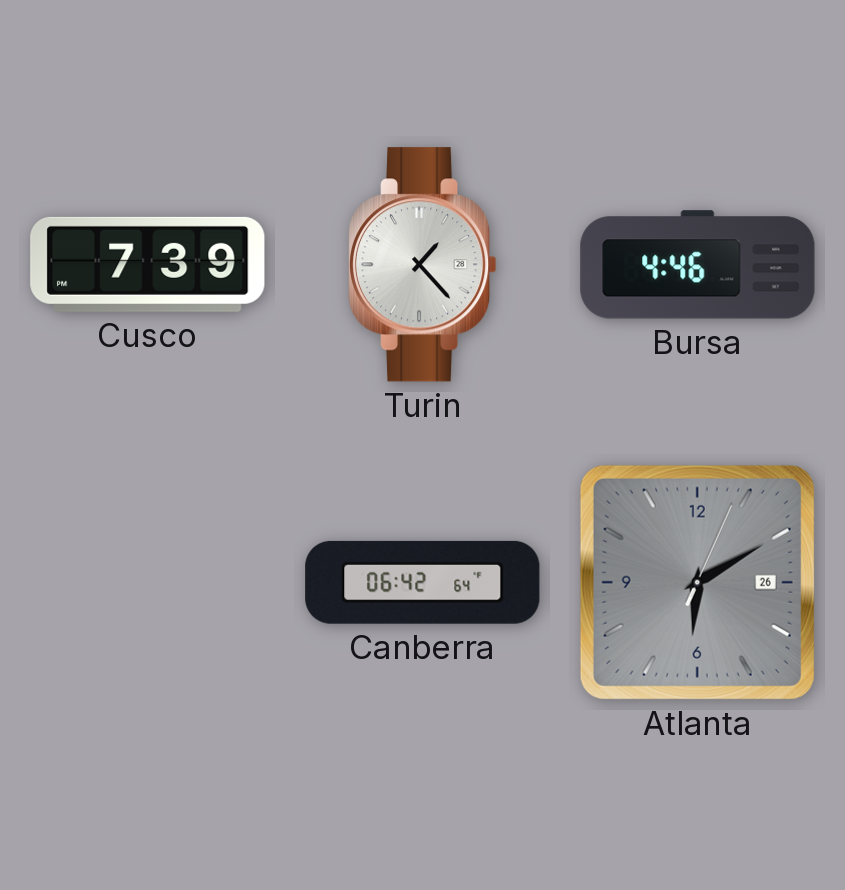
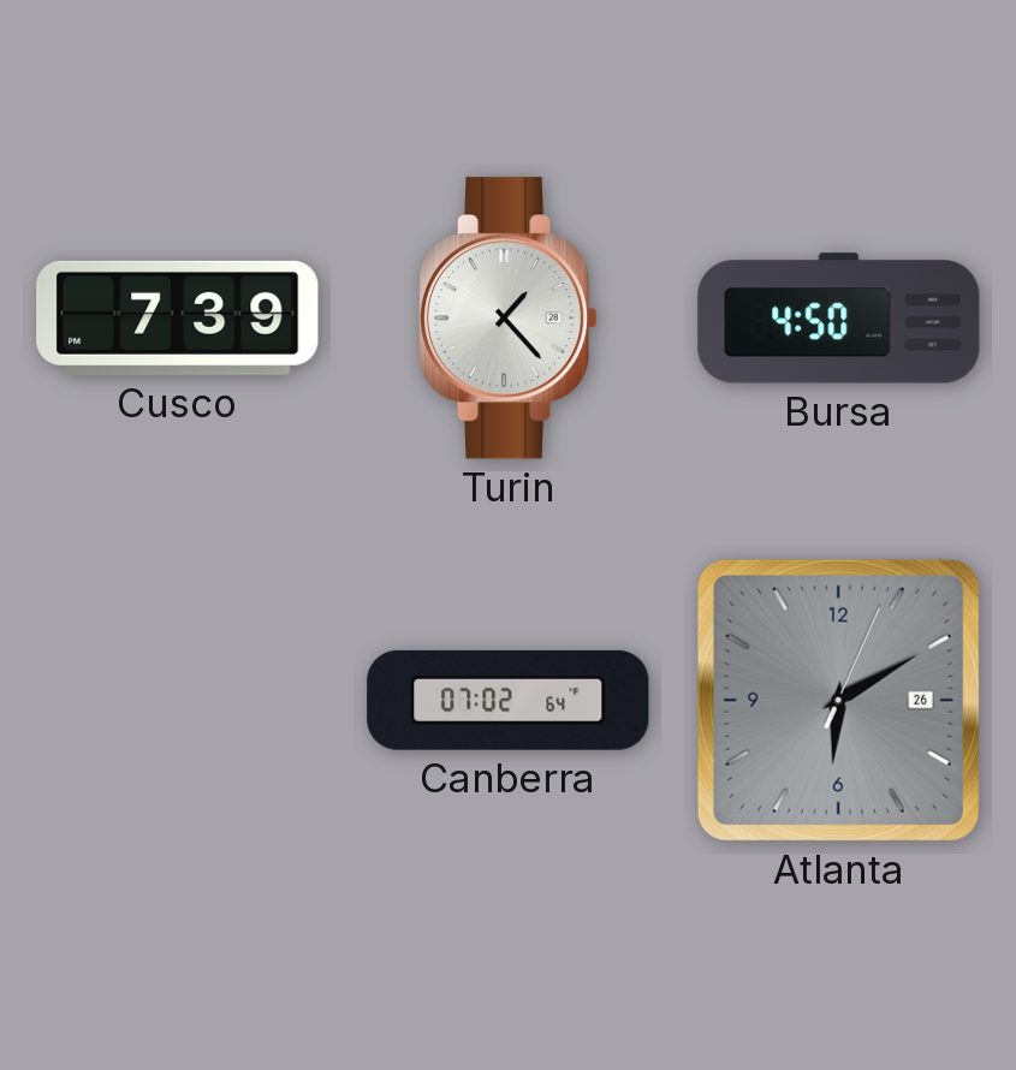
Bursa: 4:46 -> 4:50
Canberra: 06:42 -> 07:02
